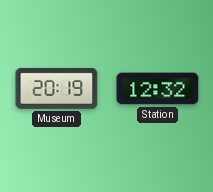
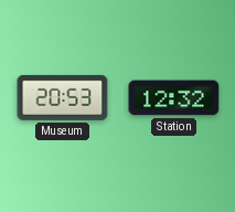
Museum: 20:19 -> 20:53
